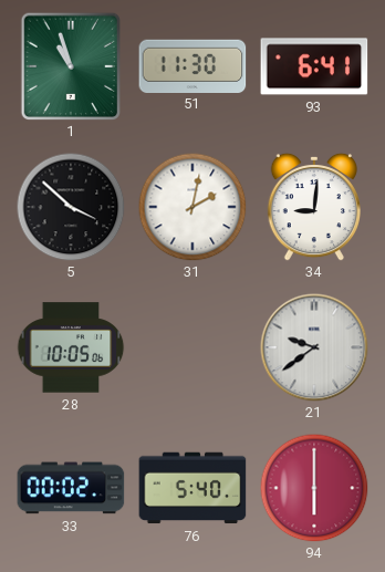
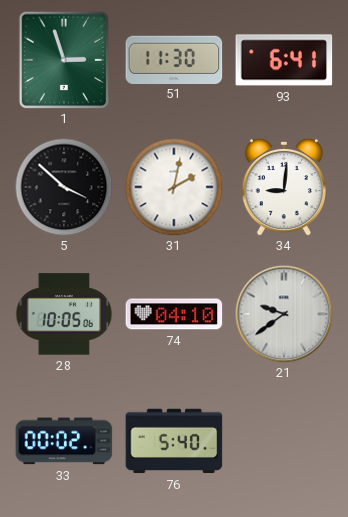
1: 10:57 -> 2:57
74: none -> 04:10
94: 6:00 -> none
